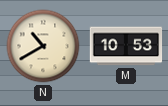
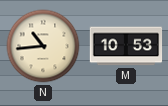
N: 10:40 -> 10:44
